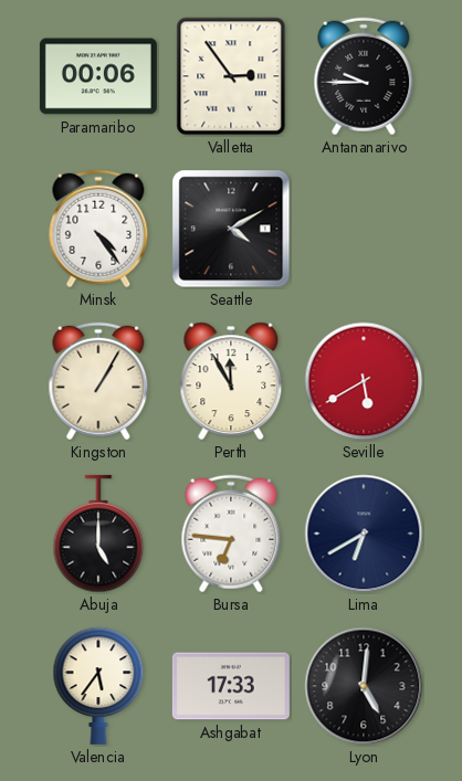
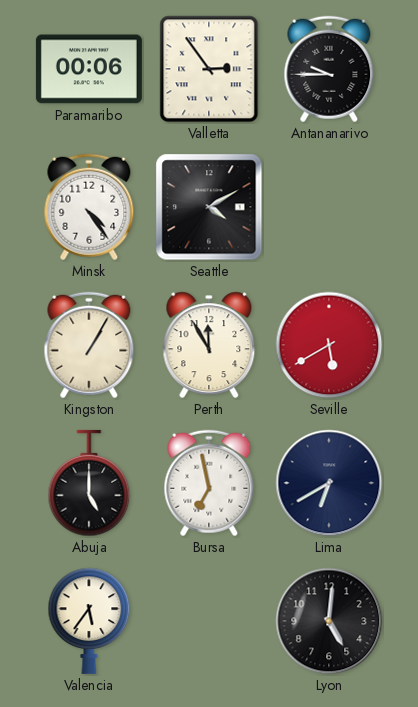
Bursa: 6:46 -> 6:58
Ashgabat: 17:33 -> none
